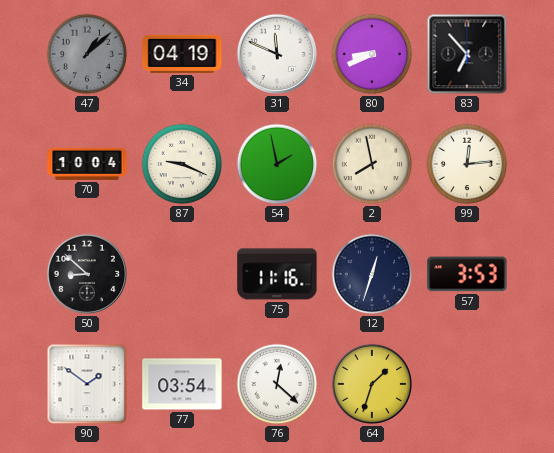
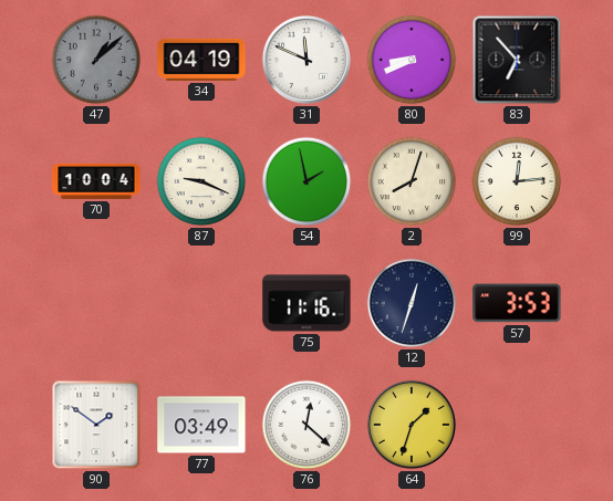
2: 7:58 -> 8:03
50: 8:52 -> none
77: 03:54 -> 03:49
